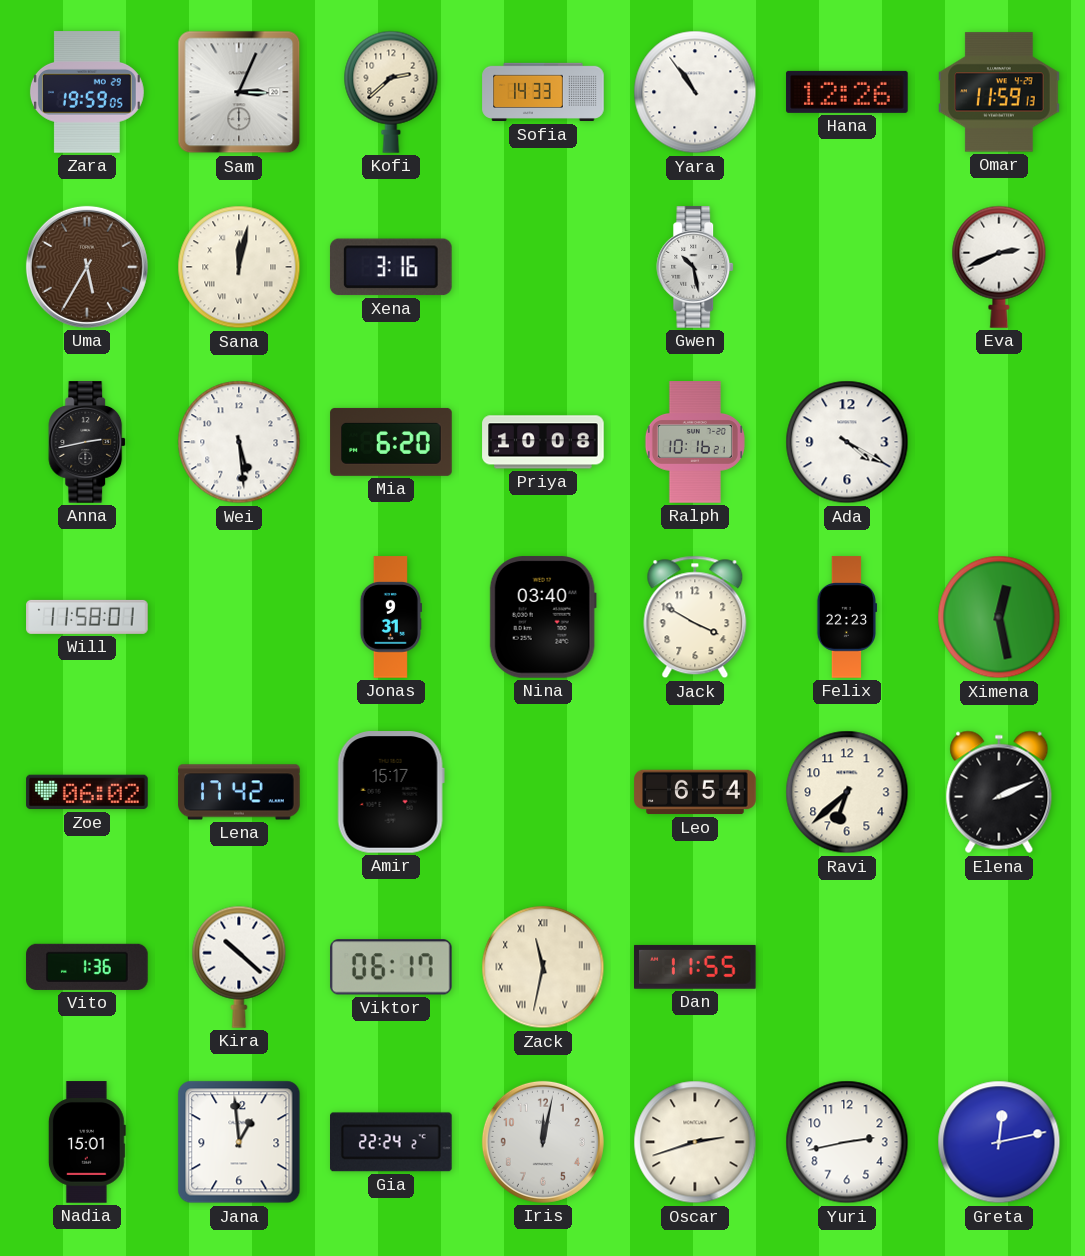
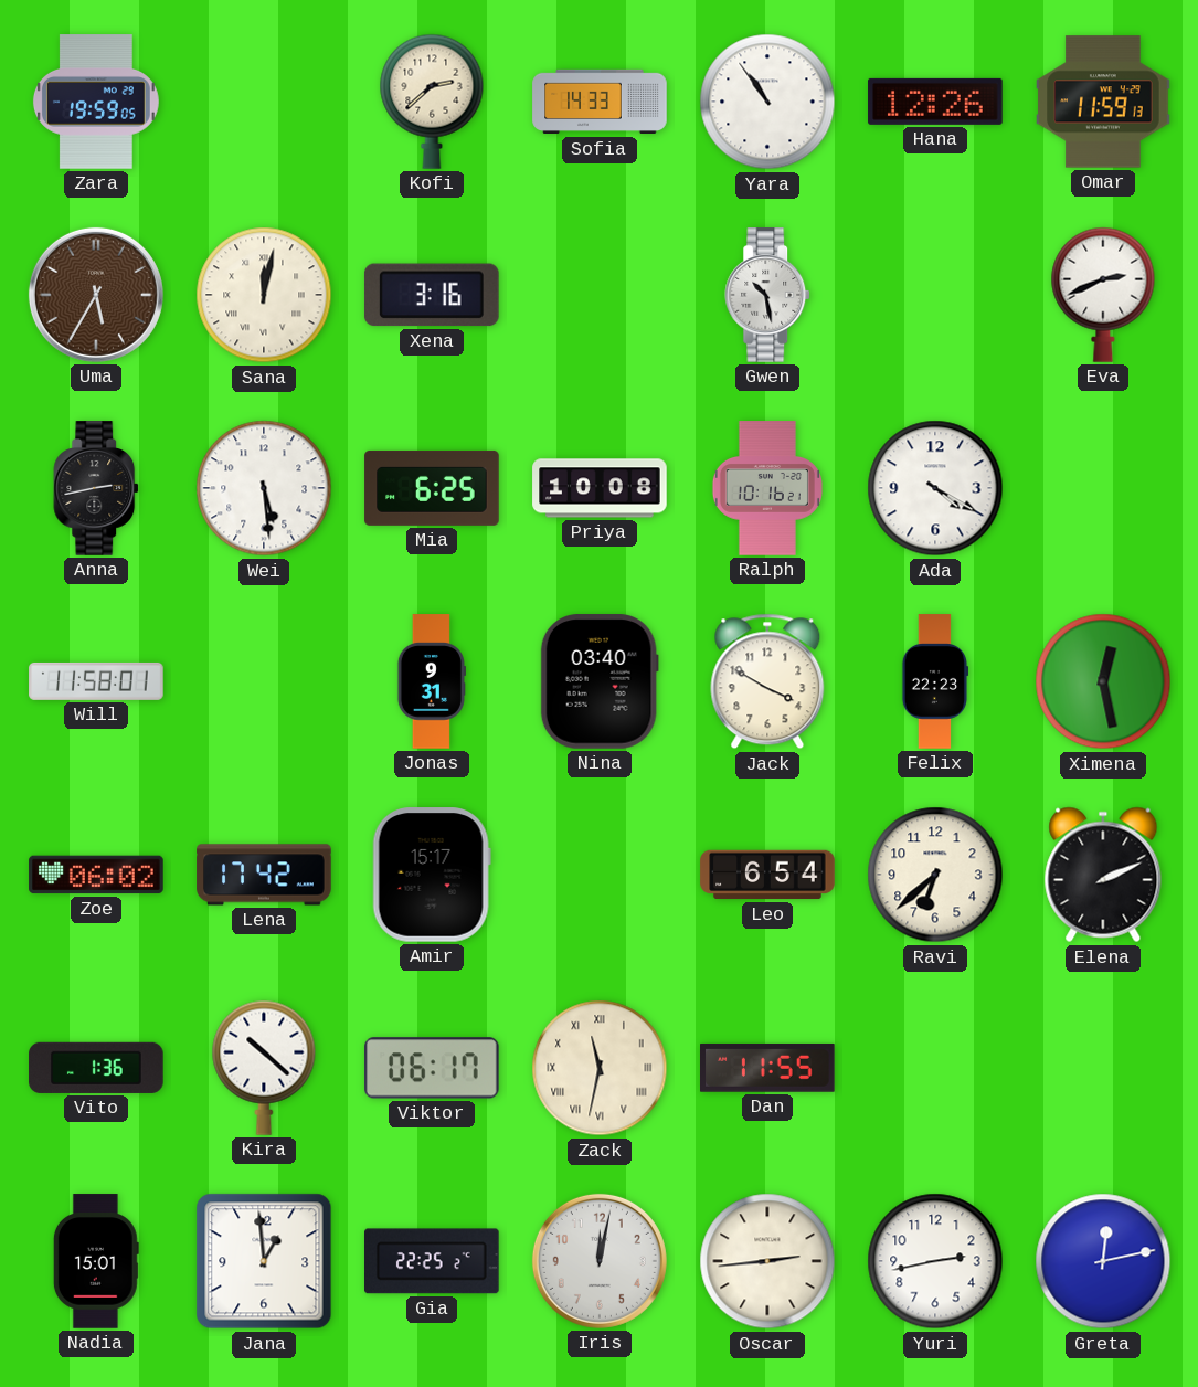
Sam: 3:04 -> none
Mia: 6:20 -> 6:25
Gia: 22:24 -> 22:25
Oscar: 2:42 -> 2:44
